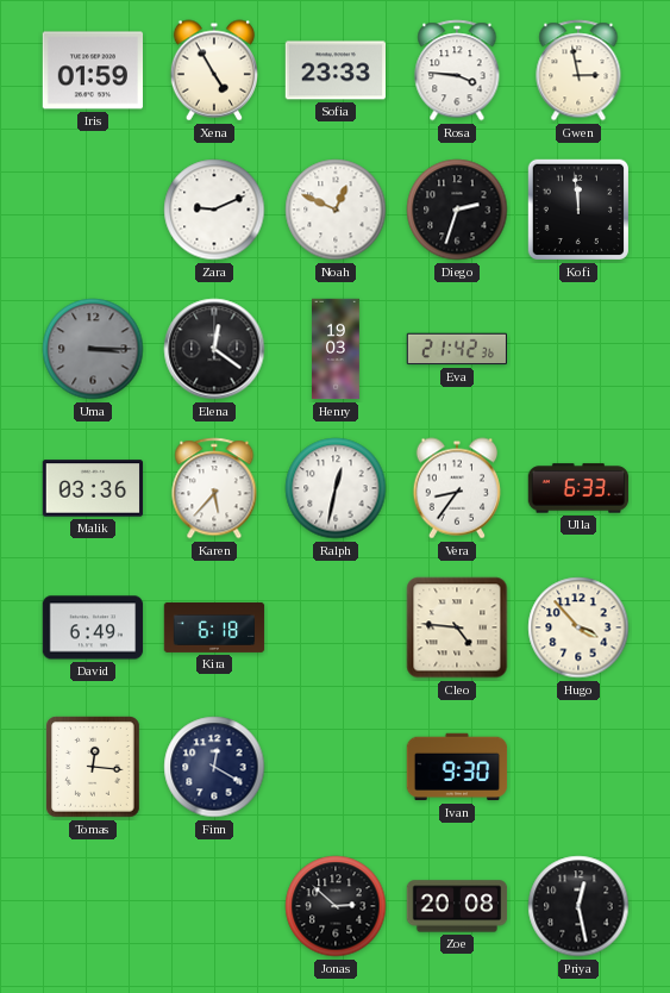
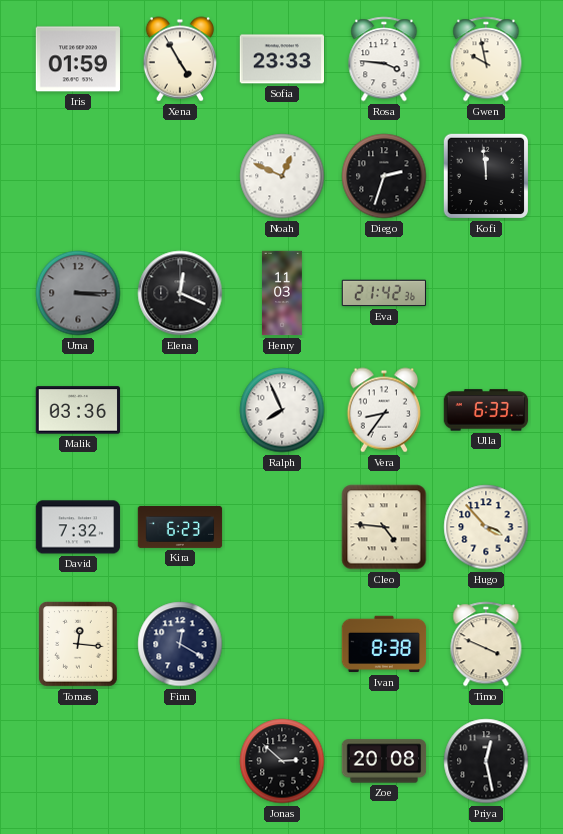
Gwen: 2:58 -> 9:58
Zara: 9:11 -> none
Elena: 12:21 -> 12:19
Henry: 19:03 -> 11:03
Karen: 5:37 -> none
Ralph: 12:32 -> 7:56
David: 6:49 -> 7:32
Kira: 6:18 -> 6:23
Ivan: 9:30 -> 8:38
Timo: none -> 3:49
